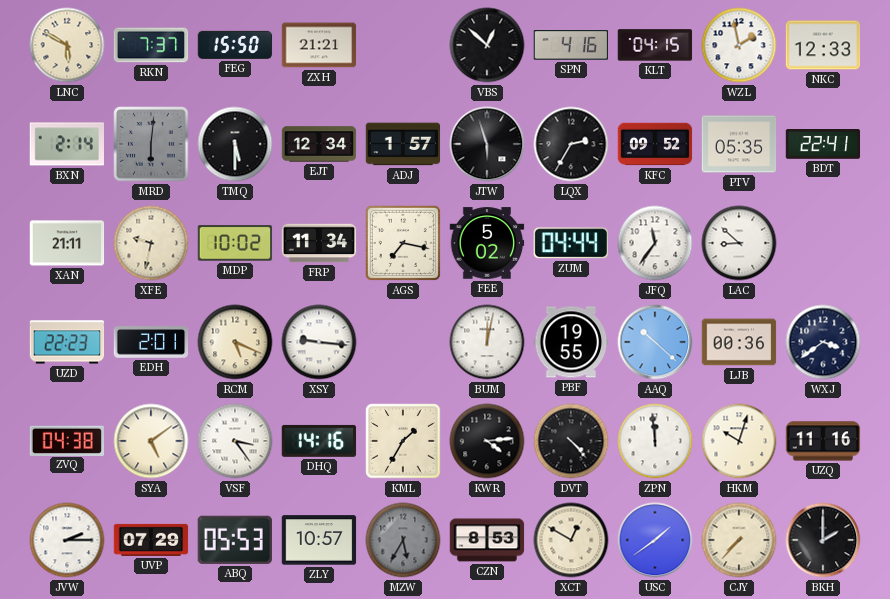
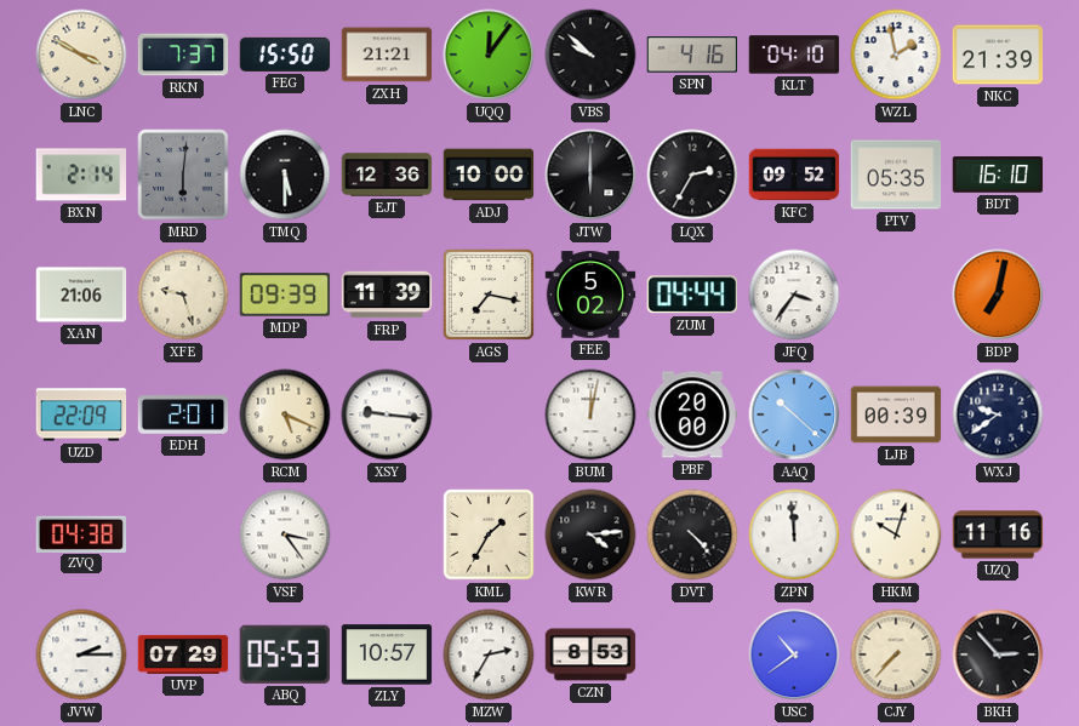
LNC: 5:50 -> 3:50
UQQ: none -> 12:06
VBS: 12:52 -> 9:52
KLT: 04:15 -> 04:10
NKC: 12:33 -> 21:39
EJT: 12:34 -> 12:36
ADJ: 1:57 -> 10:00
JTW: 5:57 -> 6:00
BDT: 22:41 -> 16:10
XAN: 21:11 -> 21:06
XFE: 9:32 -> 9:27
MDP: 10:02 -> 09:39
FRP: 11:34 -> 11:39
JFQ: 11:36 -> 3:36
LAC: 8:52 -> none
BDP: none -> 7:02
UZD: 22:23 -> 22:09
PBF: 19:55 -> 20:00
LJB: 00:36 -> 00:39
WXJ: 3:39 -> 9:39
SYA: 5:09 -> none
DHQ: 14:16 -> none
MZW: 5:35 -> 2:35
MZW dial: grey -> white
XCT: 12:50 -> none
USC: 1:39 -> 10:39
BKH: 2:00 -> 2:53
